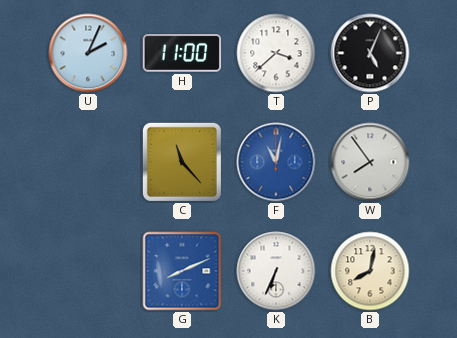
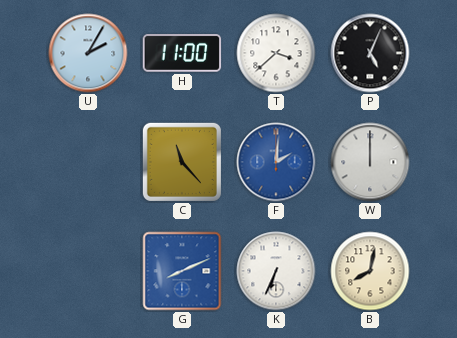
U: 2:04 -> 2:05
F: 11:02 -> 2:01
W: 7:54 -> 12:00
